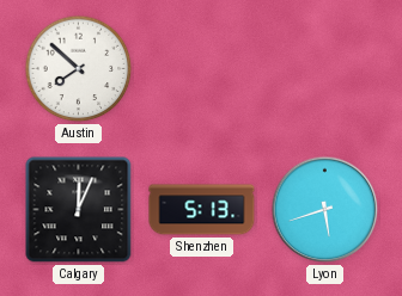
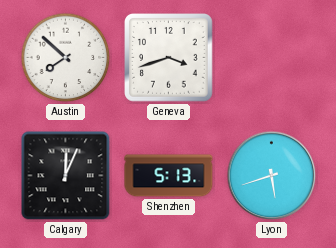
Geneva: none -> 3:42
